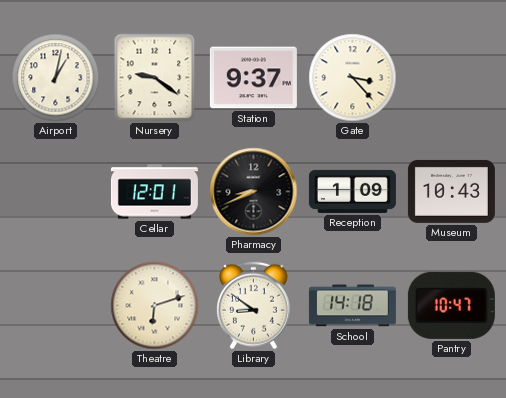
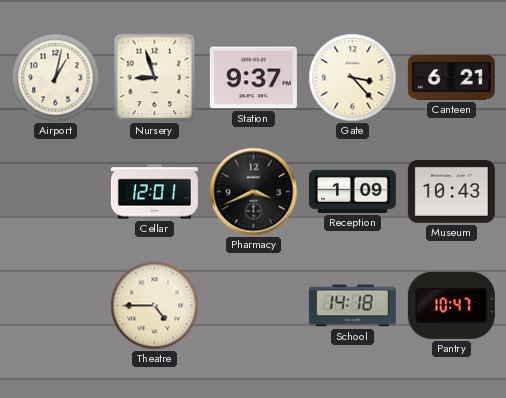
Nursery: 9:21 -> 8:57
Canteen: none -> 6:21
Pharmacy: 8:41 -> 3:41
Theatre: 6:12 -> 4:45
Library: 8:51 -> none
